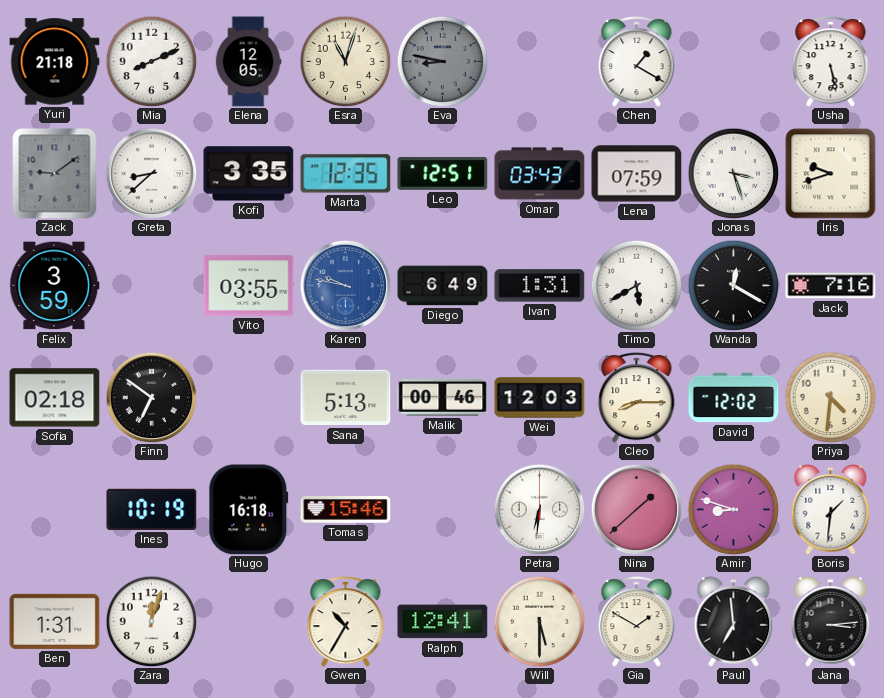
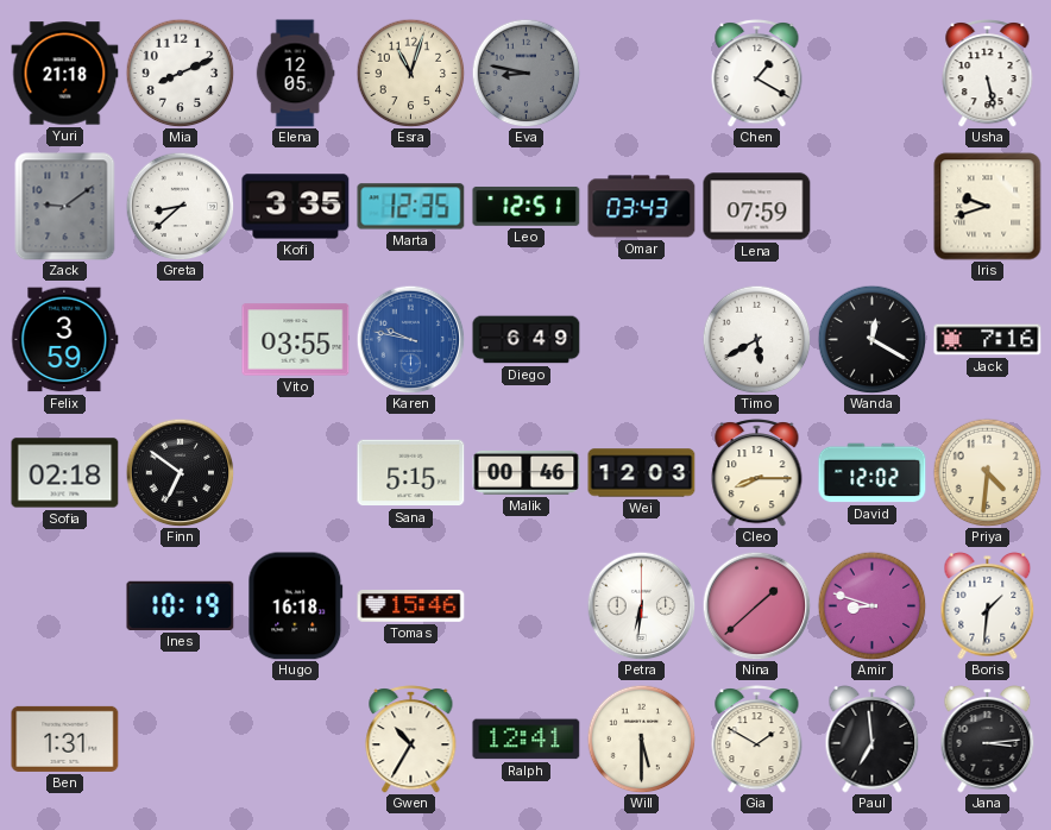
Jonas: 3:27 -> none
Ivan: 1:31 -> none
Sana: 5:13 -> 5:15
Zara: 12:03 -> none
